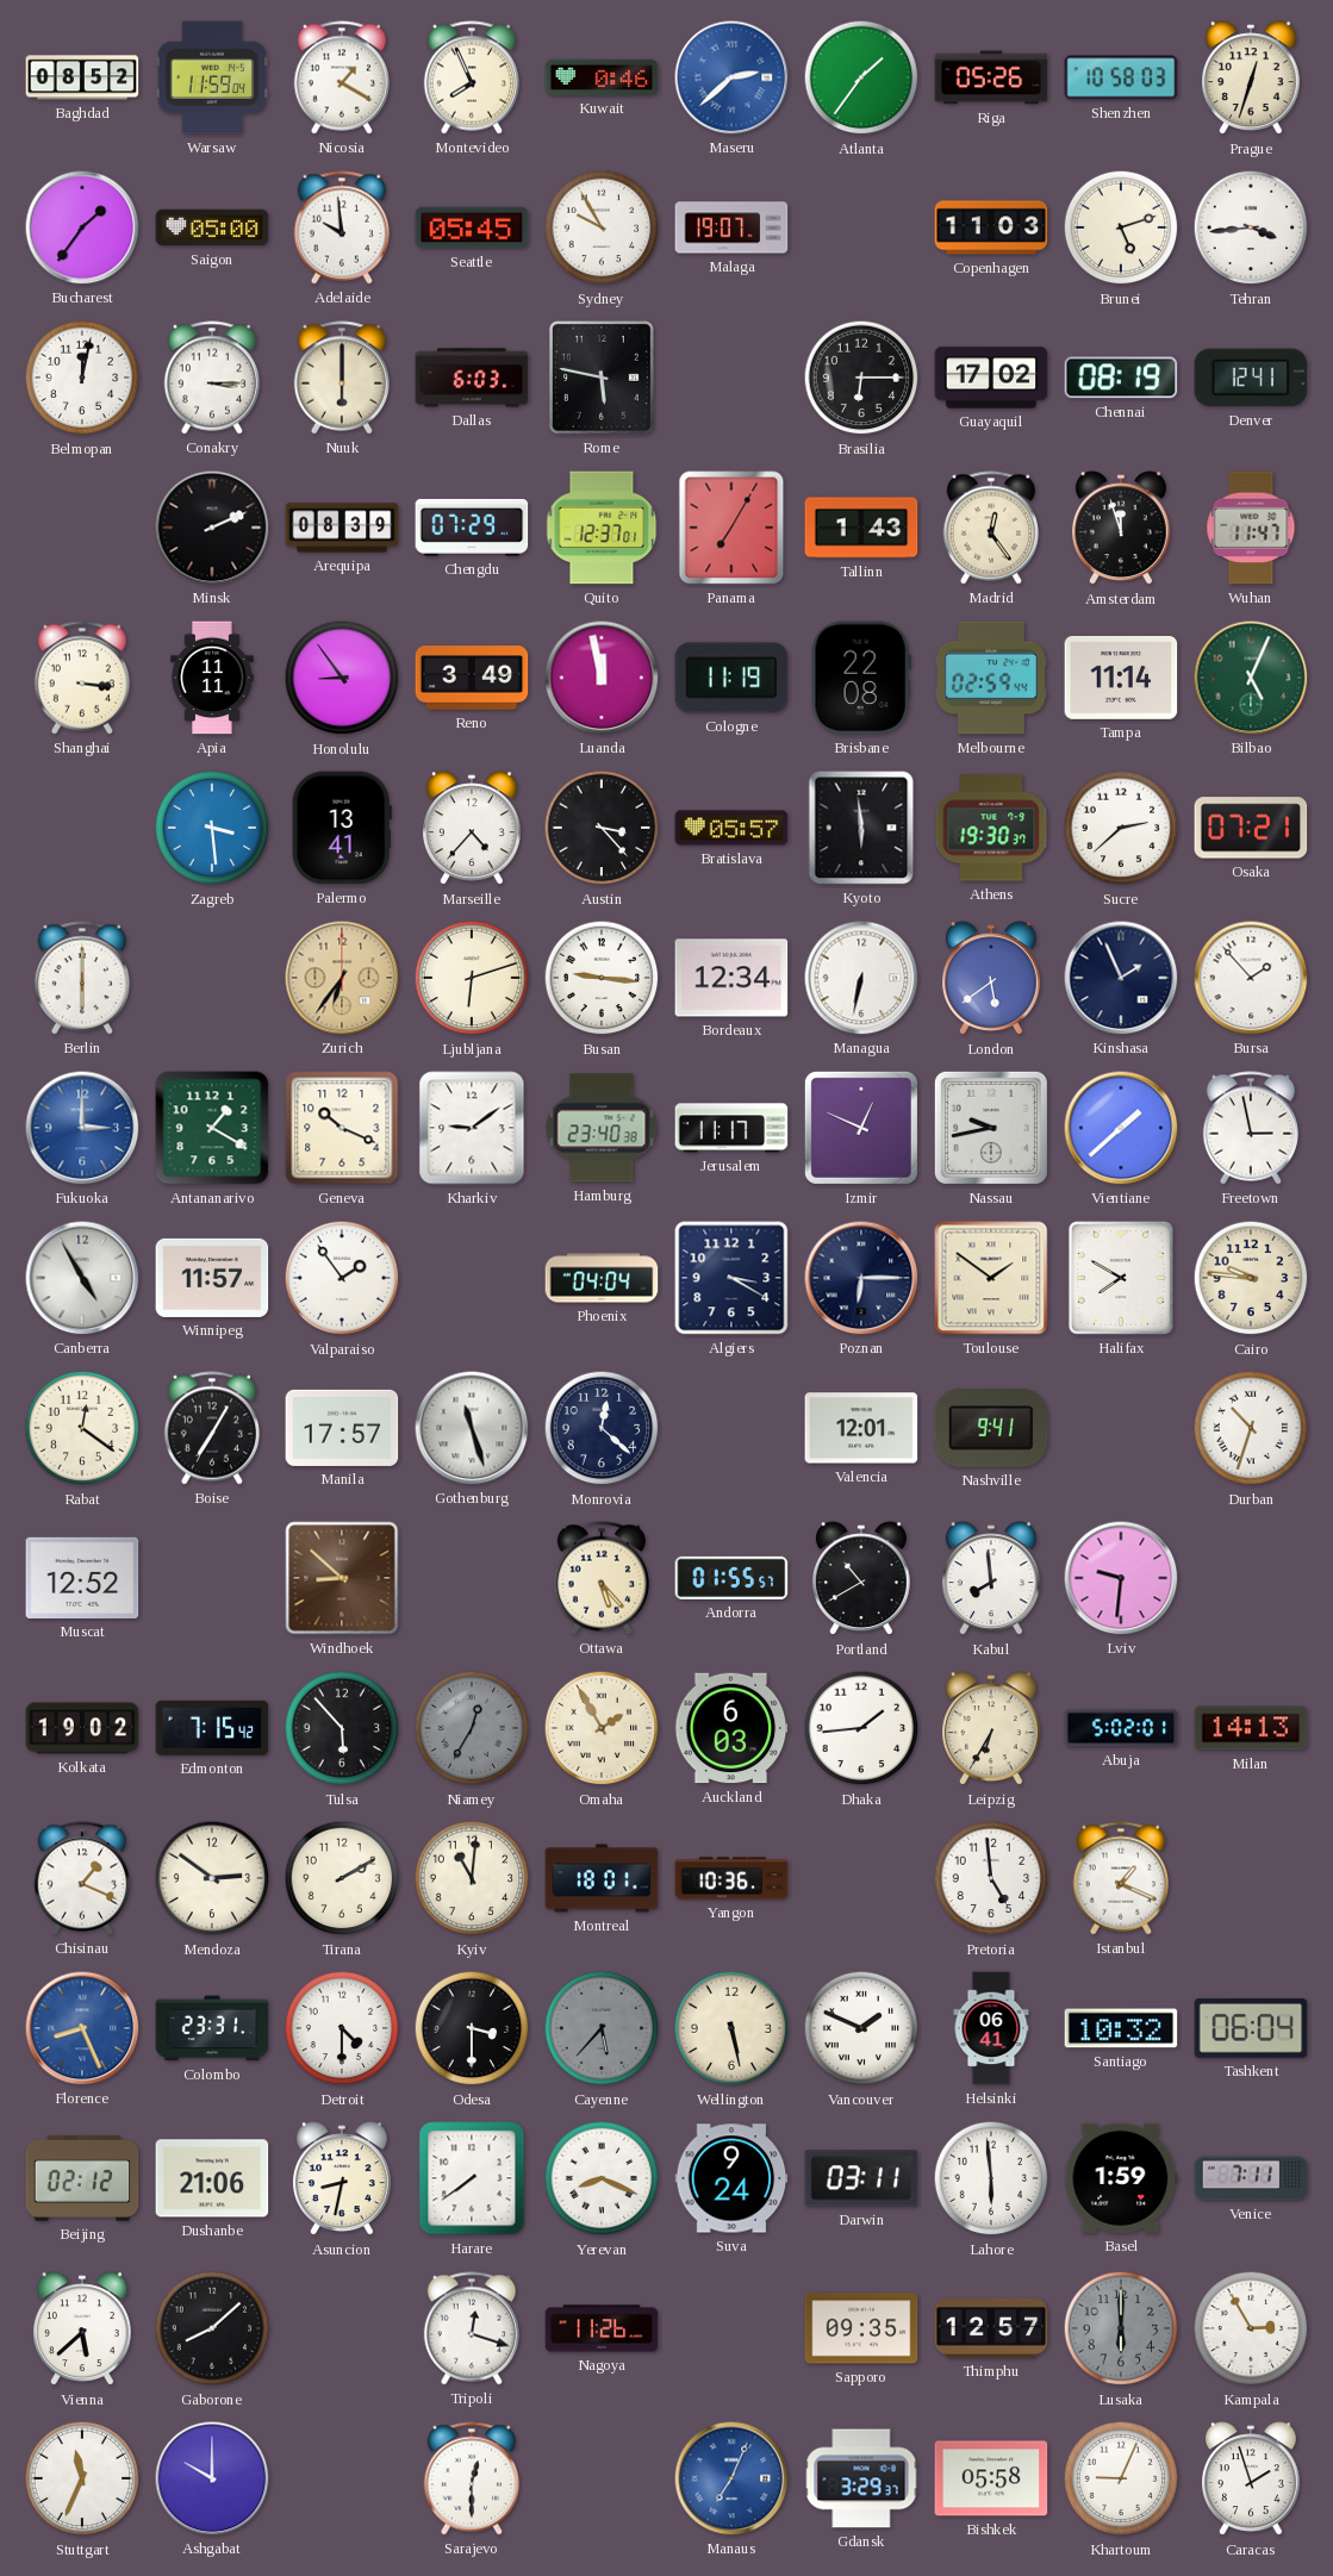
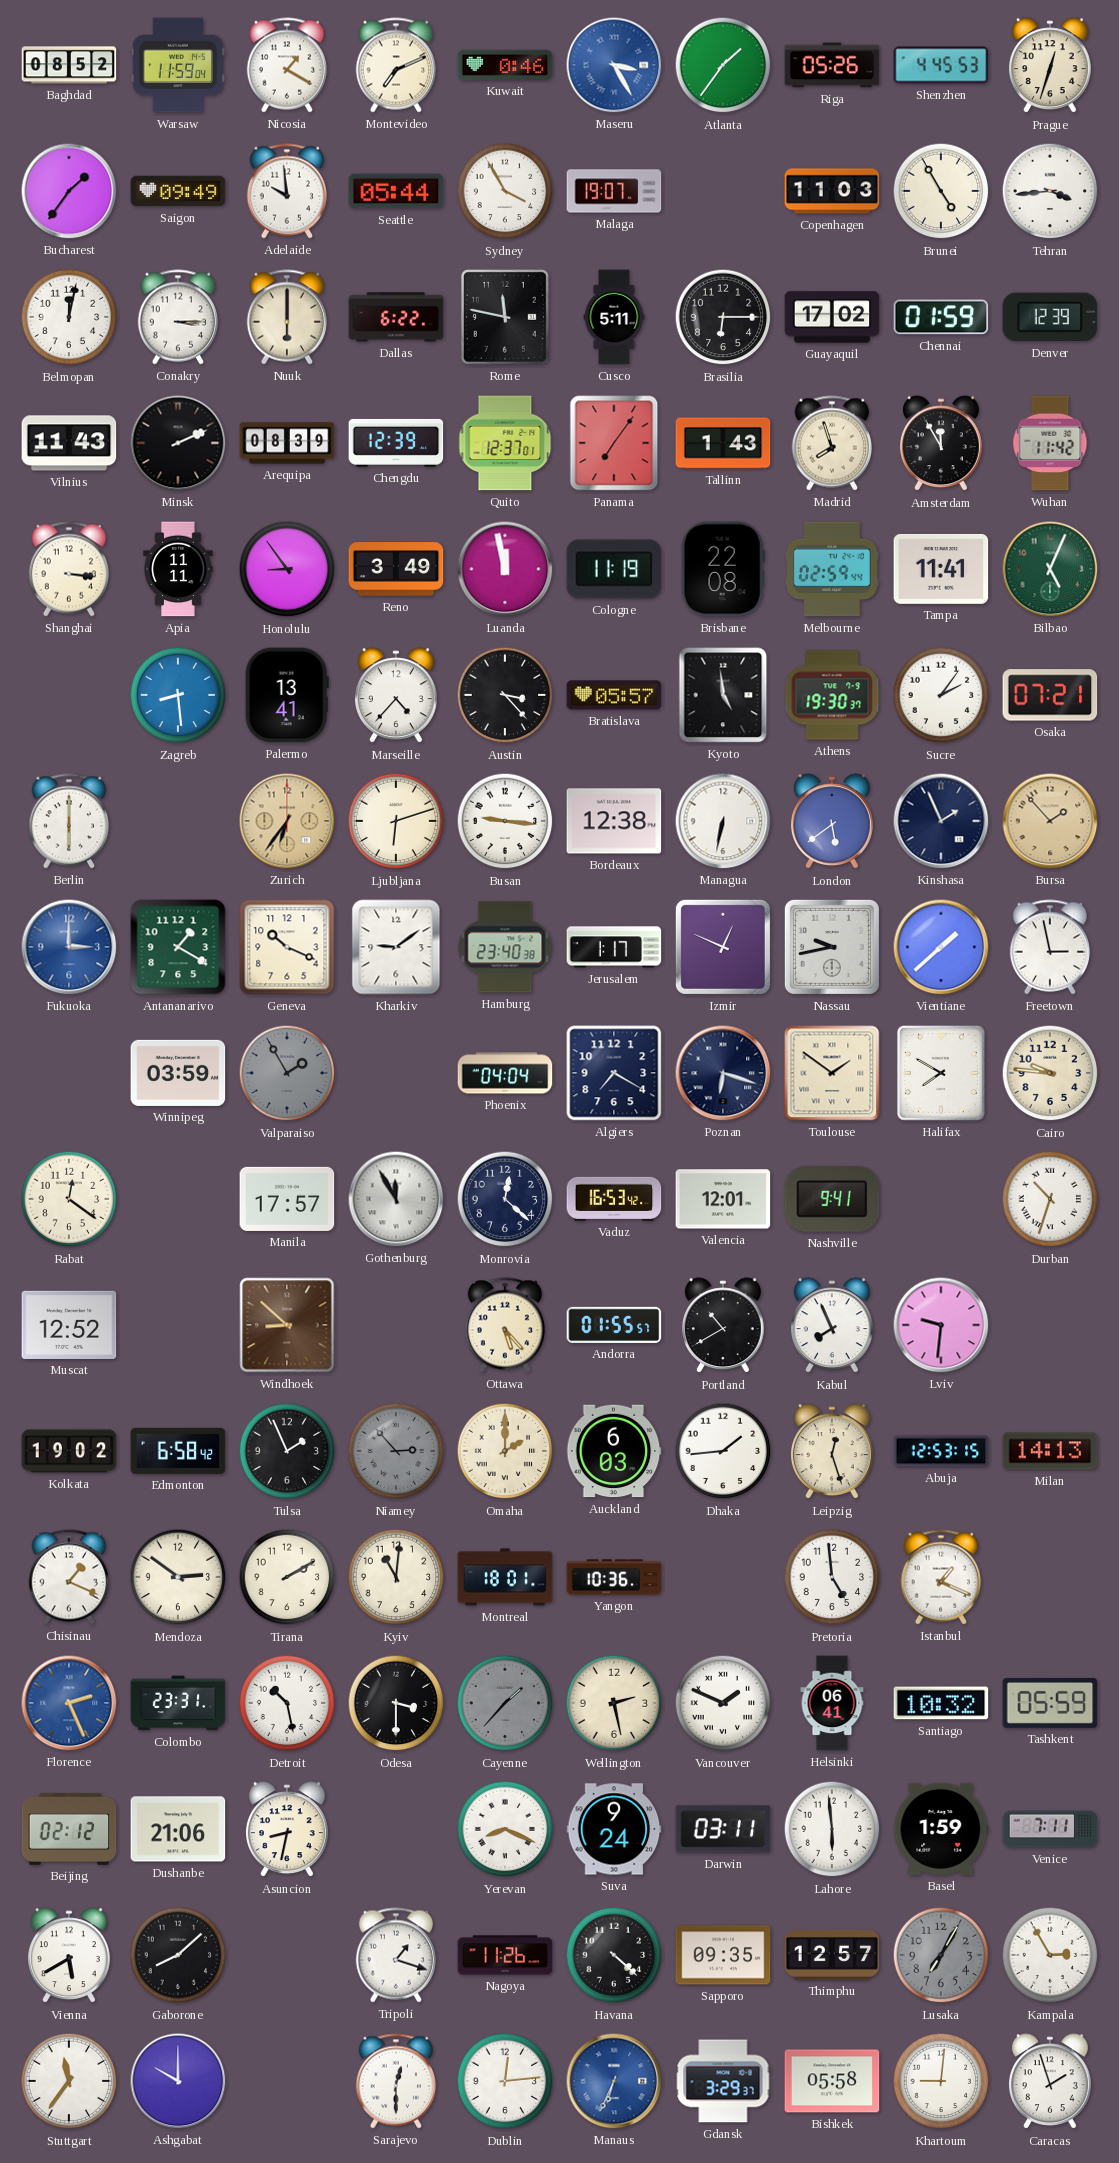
Montevideo: 7:56 -> 7:11
Maseru: 2:38 -> 3:25
Shenzhen: 10:58 -> 4:45
Saigon: 05:00 -> 09:49
Seattle: 05:45 -> 05:44
Sydney: 9:55 -> 3:55
Brunei: 5:12 -> 4:55
Dallas: 6:03 -> 6:22
Rome: 5:47 -> 11:47
Cusco: none -> 5:11
Chennai: 08:19 -> 01:59
Denver: 12:41 -> 12:39
Vilnius: none -> 11:43
Chengdu: 07:29 -> 12:39
Panama: 7:05 -> 7:06
Madrid: 12:24 -> 7:57
Amsterdam: 11:57 -> 11:55
Wuhan: 11:47 -> 11:42
Tampa: 11:14 -> 11:41
Zagreb: 3:29 -> 8:29
Kyoto: 5:59 -> 4:59
Sucre: 2:38 -> 2:06
Bordeaux: 12:34 -> 12:38
Bursa dial: white -> champagne
Jerusalem: 11:17 -> 1:17
Canberra: 4:55 -> none
Winnipeg: 11:57 -> 03:59
Valparaiso: 1:54 -> 1:55
Valparaiso dial: white -> grey
Algiers: 3:20 -> 7:20
Poznan: 6:15 -> 6:18
Boise: 7:05 -> none
Gothenburg: 11:27 -> 11:55
Vaduz: none -> 16:53
Kabul: 7:59 -> 7:56
Edmonton: 7:15 -> 6:58
Tulsa: 5:53 -> 1:56
Niamey: 12:35 -> 2:53
Omaha: 1:55 -> 2:00
Leipzig: 6:35 -> 12:27
Abuja: 5:02 -> 12:53
Florence: 8:26 -> 2:26
Detroit: 4:30 -> 10:28
Cayenne: 5:37 -> 1:37
Wellington: 5:28 -> 2:28
Tashkent: 06:04 -> 05:59
Harare: 7:39 -> none
Vienna: 5:38 -> 5:40
Tripoli: 12:18 -> 1:18
Havana: none -> 4:22
Lusaka: 6:00 -> 7:05
Stuttgart: 11:34 -> 11:36
Dublin: none -> 12:14
Manaus: 7:04 -> 6:34
Khartoum: 9:04 -> 9:01
